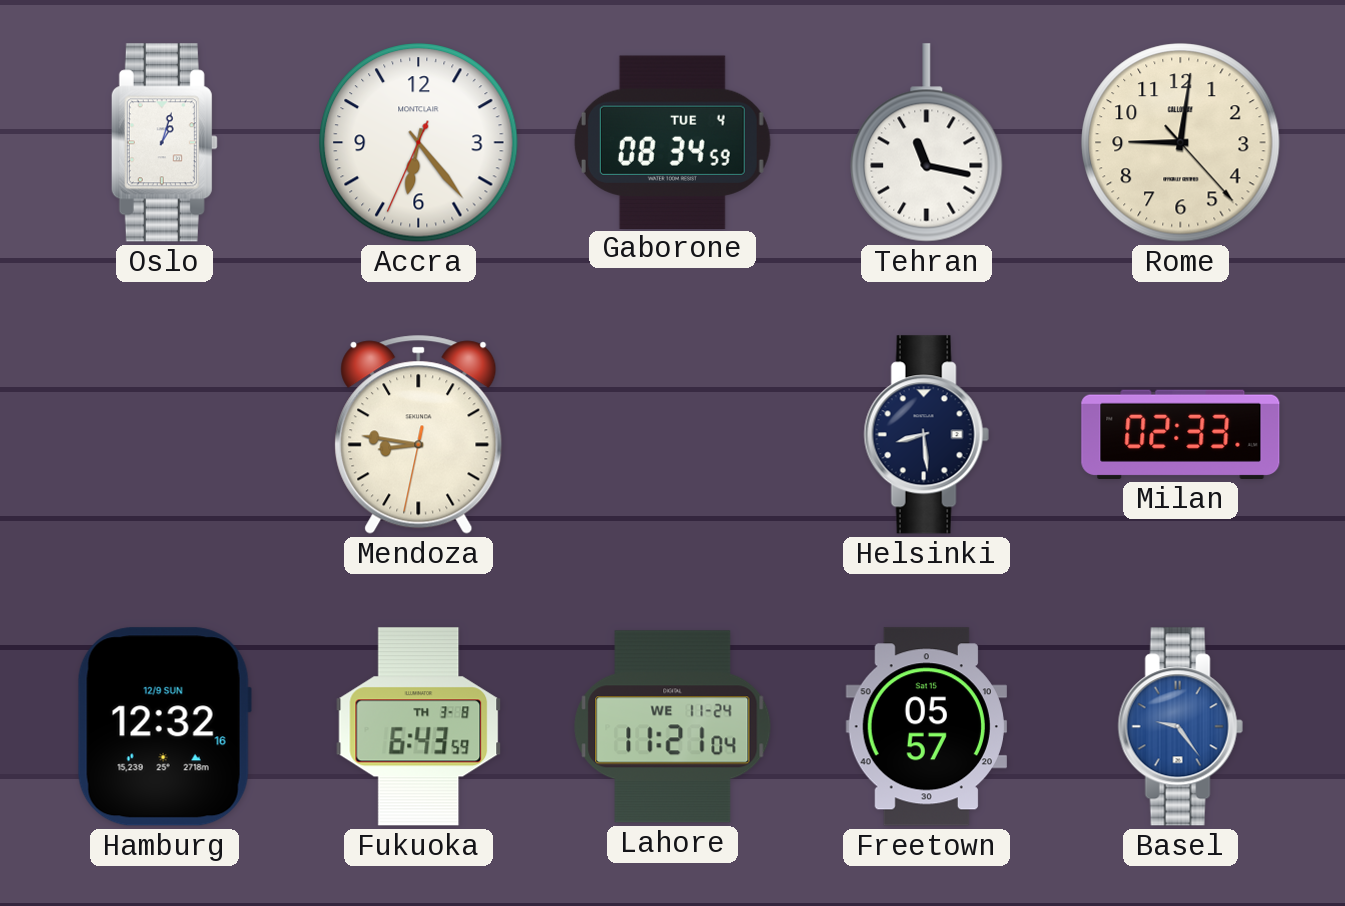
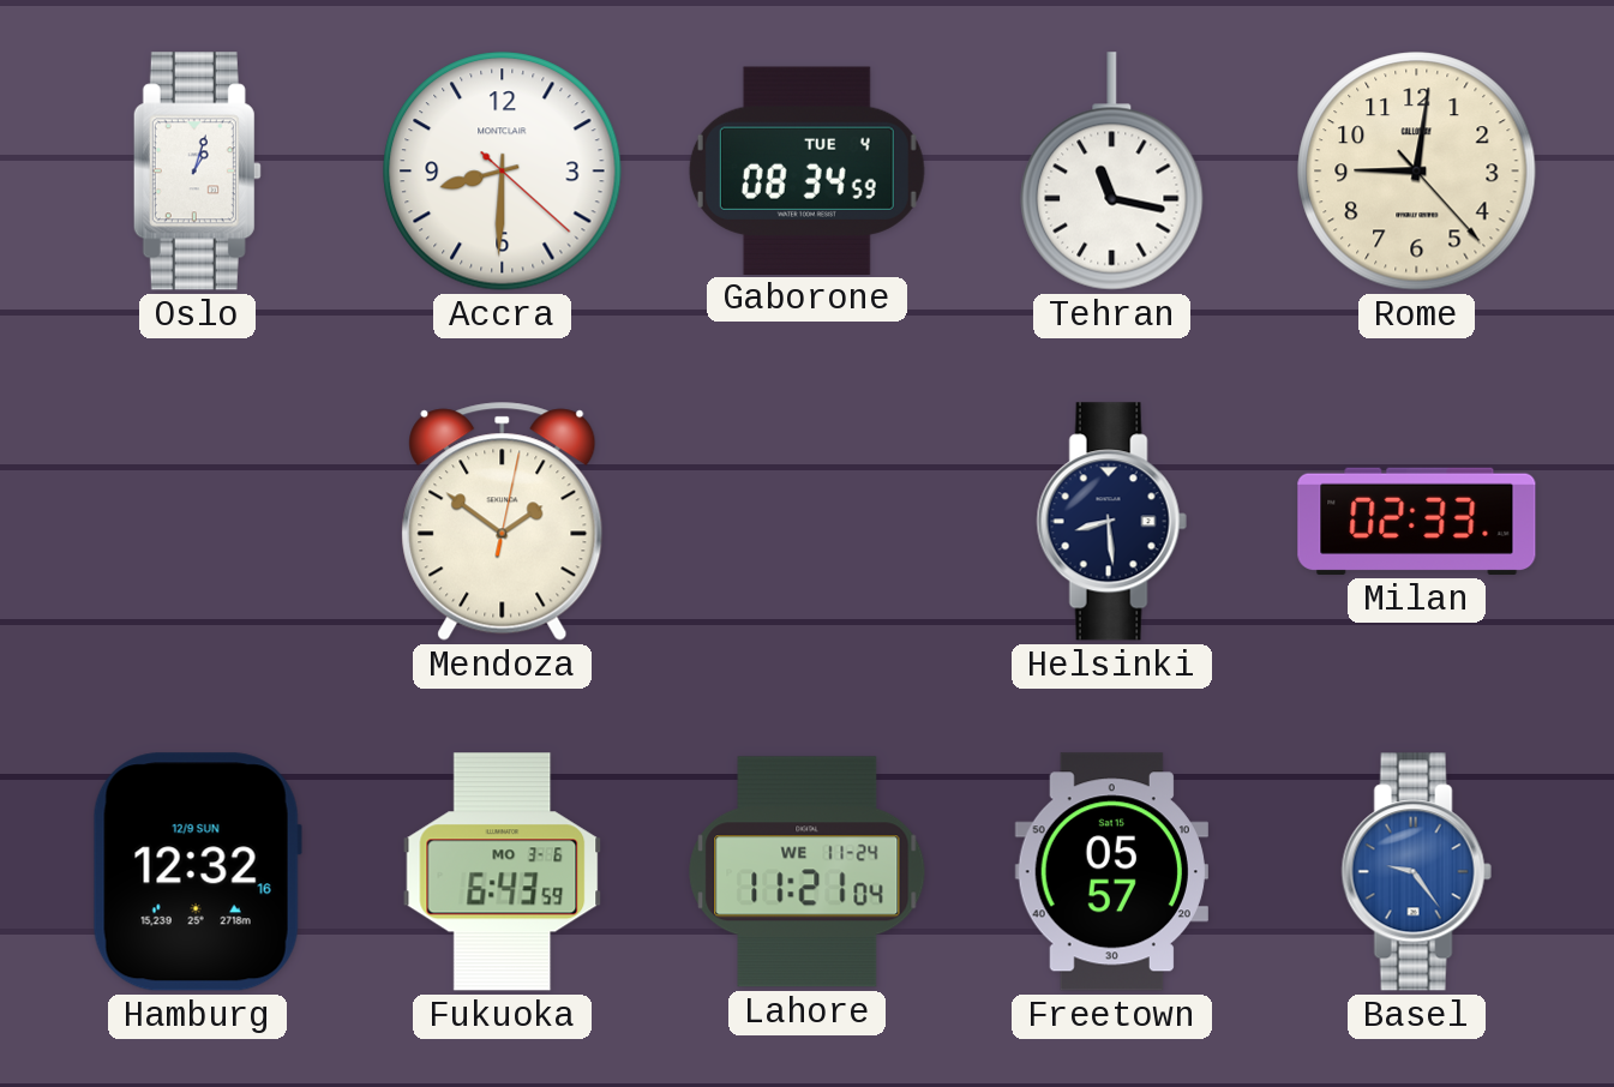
Accra: 6:23 -> 8:30
Mendoza: 8:46 -> 1:51
Fukuoka date: TH 3-8 -> MO 3-6
